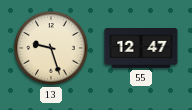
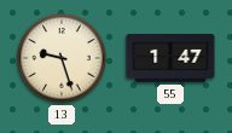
55: 12:47 -> 1:47
